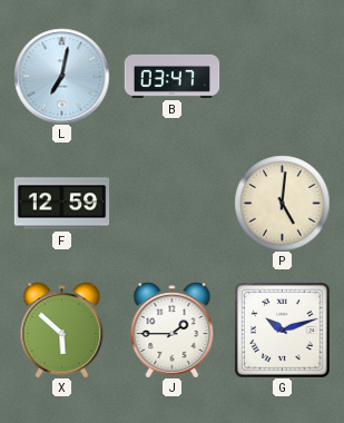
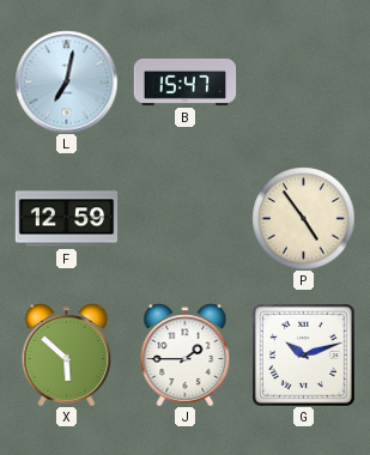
B: 03:47 -> 15:47
P: 5:01 -> 4:54
